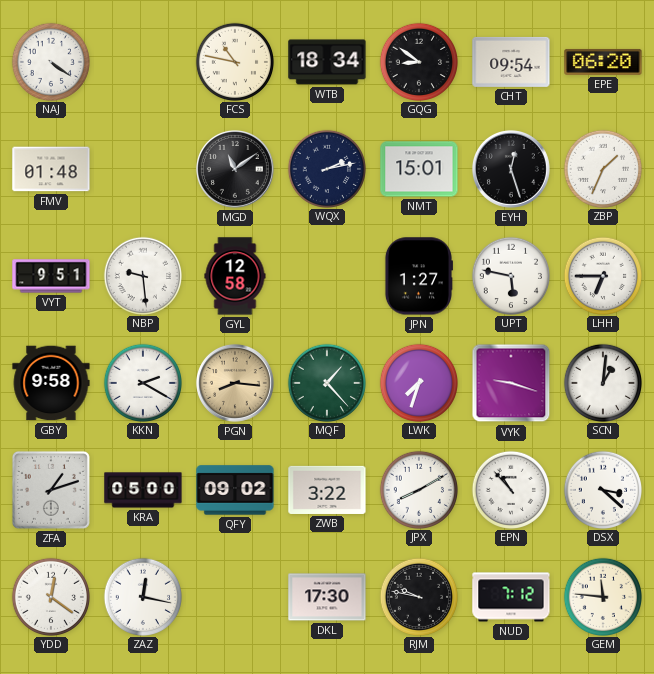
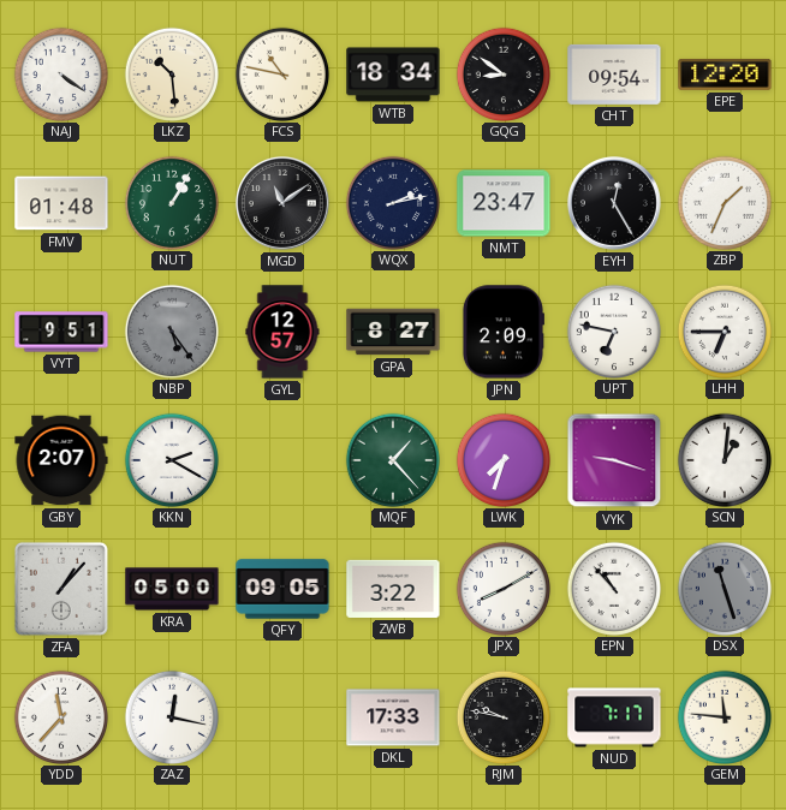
LKZ: none -> 10:29
EPE: 06:20 -> 12:20
NUT: none -> 1:05
NMT: 15:01 -> 23:47
EYH: 12:27 -> 12:25
NBP: 9:29 -> 5:24
NBP dial: white -> grey
GYL: 12:58 -> 12:57
GPA: none -> 8:27
JPN: 1:27 -> 2:09
UPT: 5:47 -> 6:47
GBY: 9:58 -> 2:07
PGN: 8:16 -> none
ZFA: 1:12 -> 1:07
QFY: 09:02 -> 09:05
DSX: 3:22 -> 11:27
DSX dial: white -> grey
YDD: 12:21 -> 11:37
DKL: 17:30 -> 17:33
NUD: 7:12 -> 7:17
